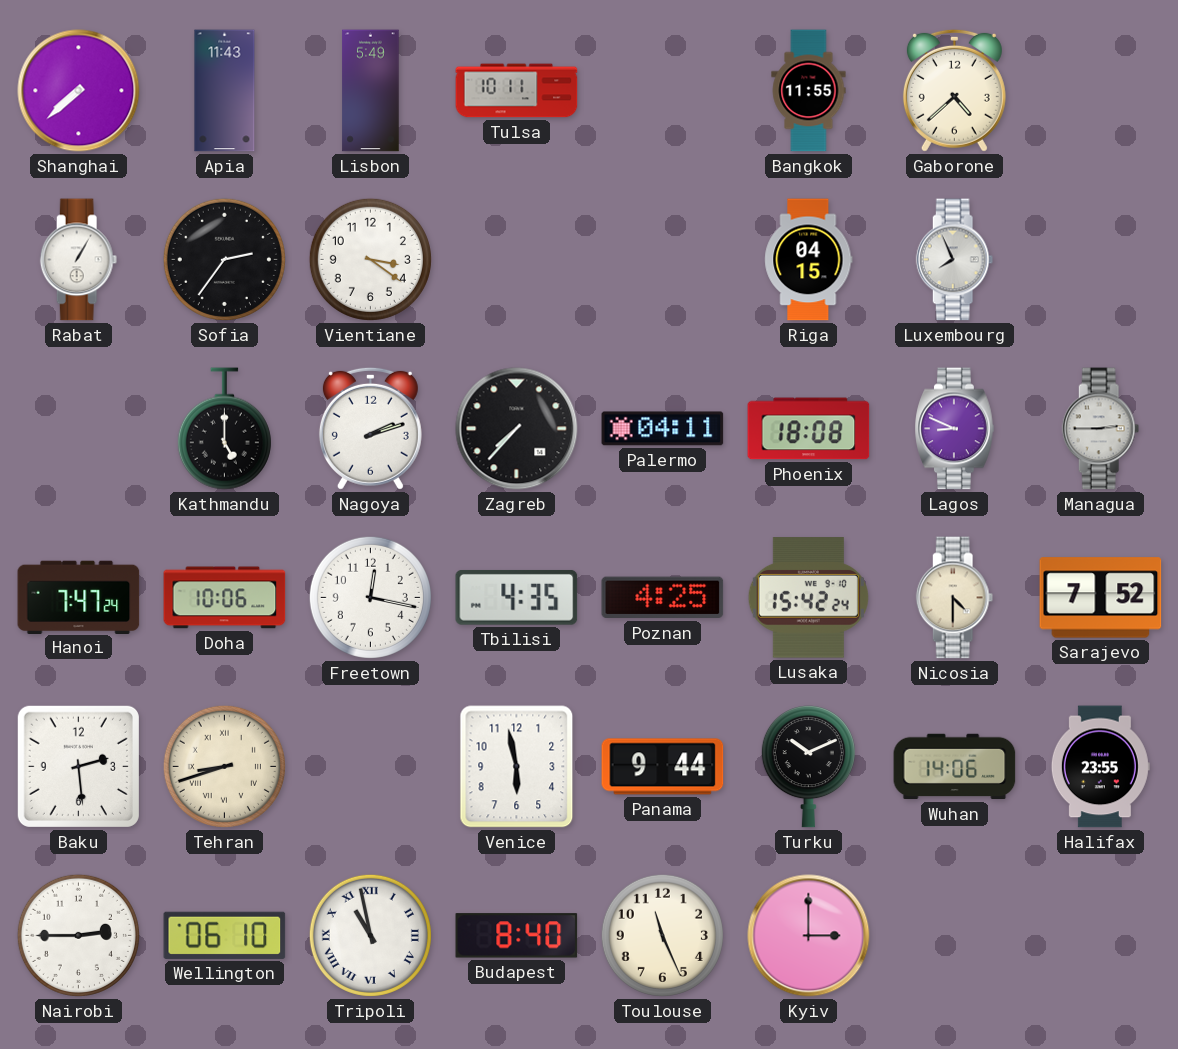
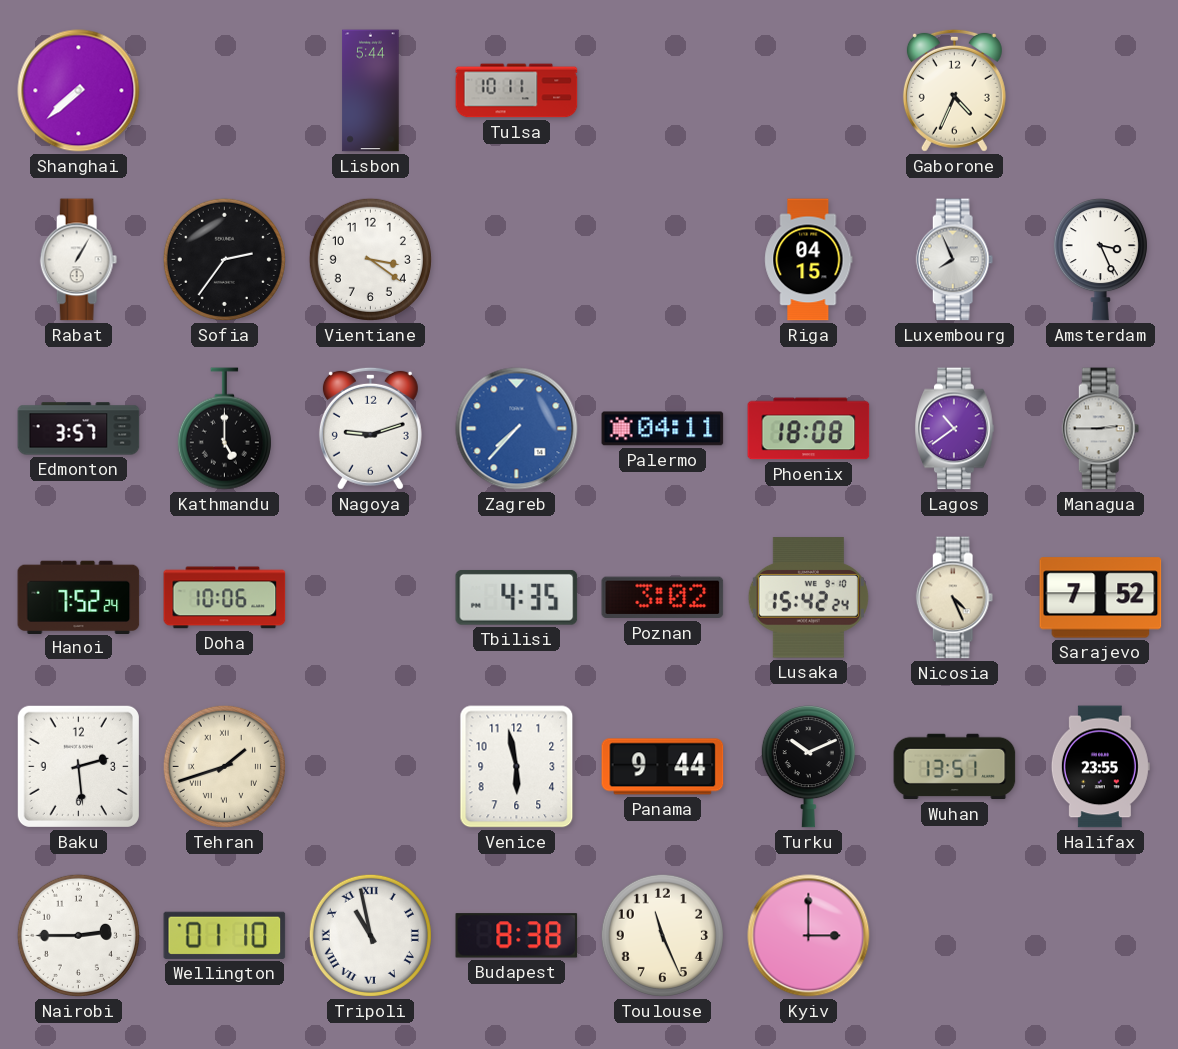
Apia: 11:43 -> none
Lisbon: 5:49 -> 5:44
Bangkok: 11:55 -> none
Gaborone: 4:38 -> 4:34
Amsterdam: none -> 3:26
Edmonton: none -> 3:57
Nagoya: 2:12 -> 9:12
Zagreb dial: black -> blue
Lagos: 8:49 -> 10:39
Hanoi: 7:47 -> 7:52
Freetown: 12:17 -> none
Poznan: 4:25 -> 3:02
Nicosia: 4:30 -> 4:26
Tehran: 8:42 -> 1:42
Wuhan: 14:06 -> 13:51
Wellington: 06:10 -> 01:10
Budapest: 8:40 -> 8:38
